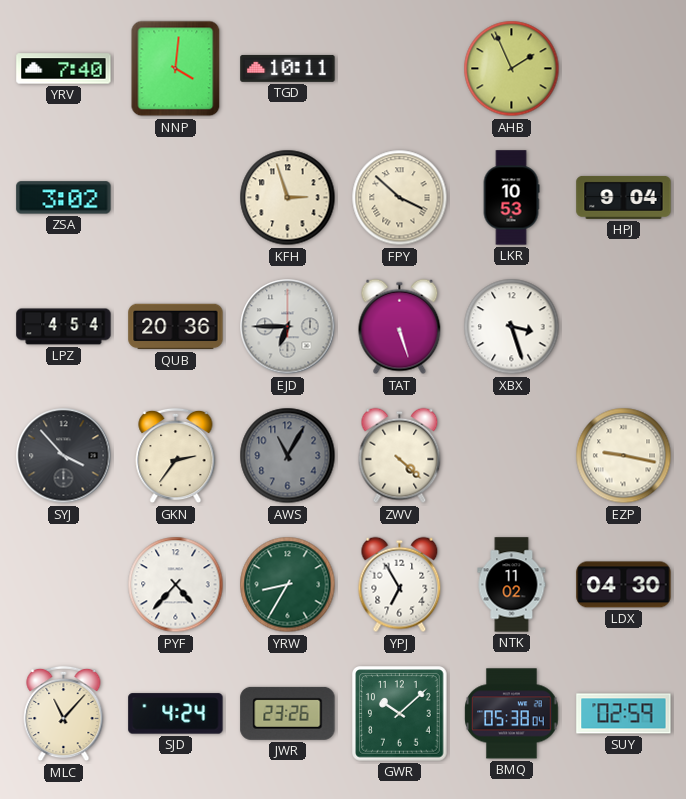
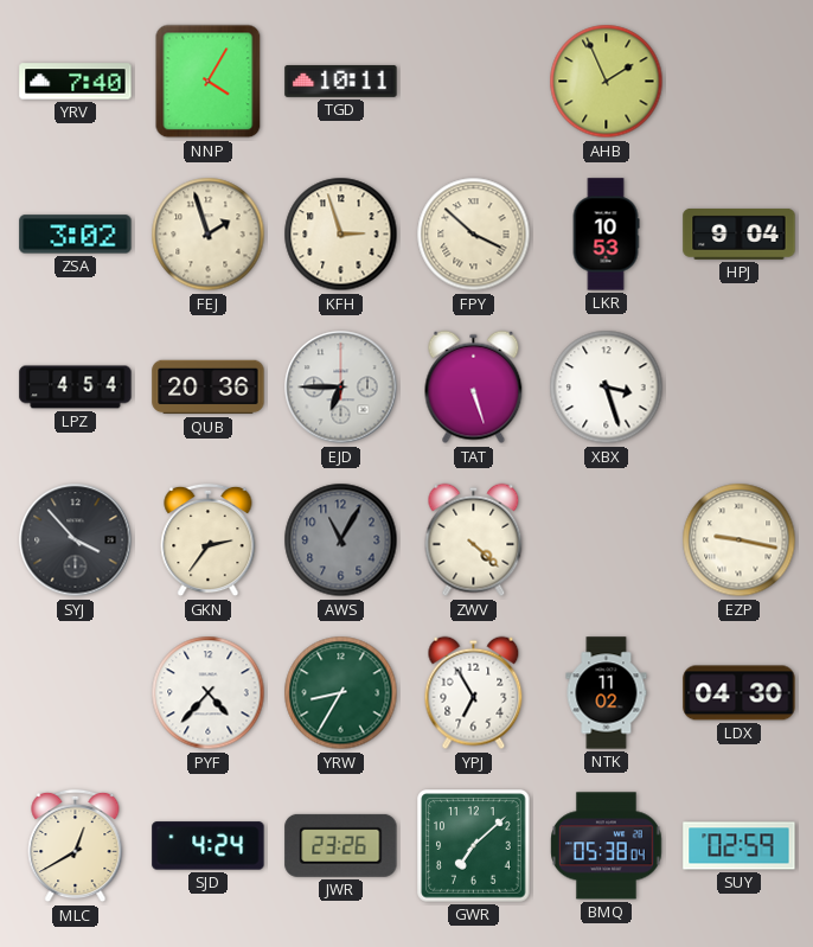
NNP: 4:01 -> 4:05
FEJ: none -> 1:57
MLC: 11:07 -> 12:40
GWR: 10:08 -> 7:08
